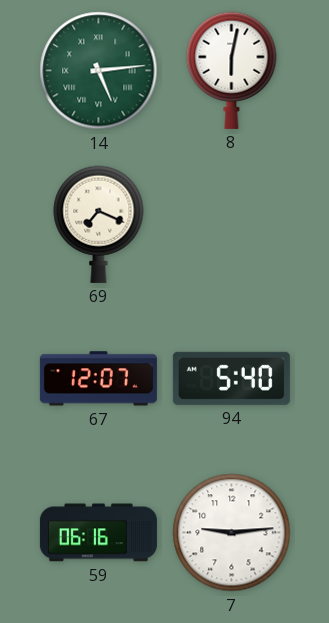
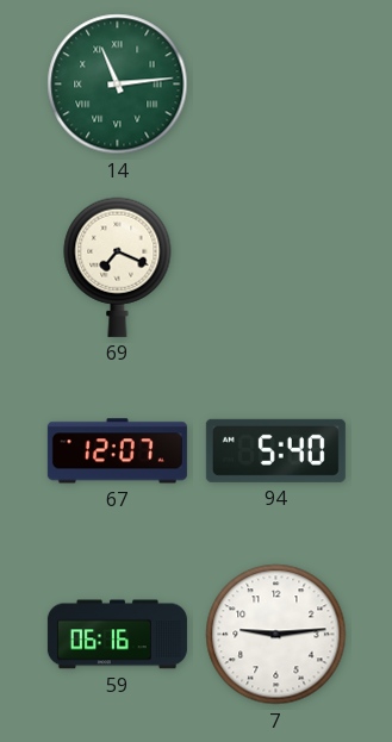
14: 5:14 -> 11:14
8: 6:02 -> none
